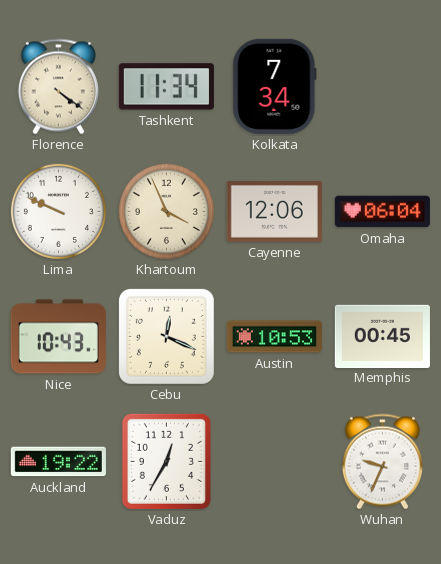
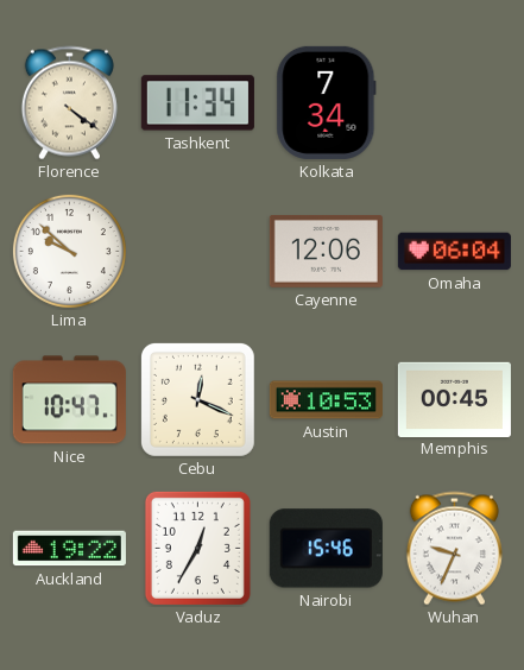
Lima: 9:49 -> 9:52
Khartoum: 3:56 -> none
Nice: 10:43 -> 10:47
Nairobi: none -> 15:46
